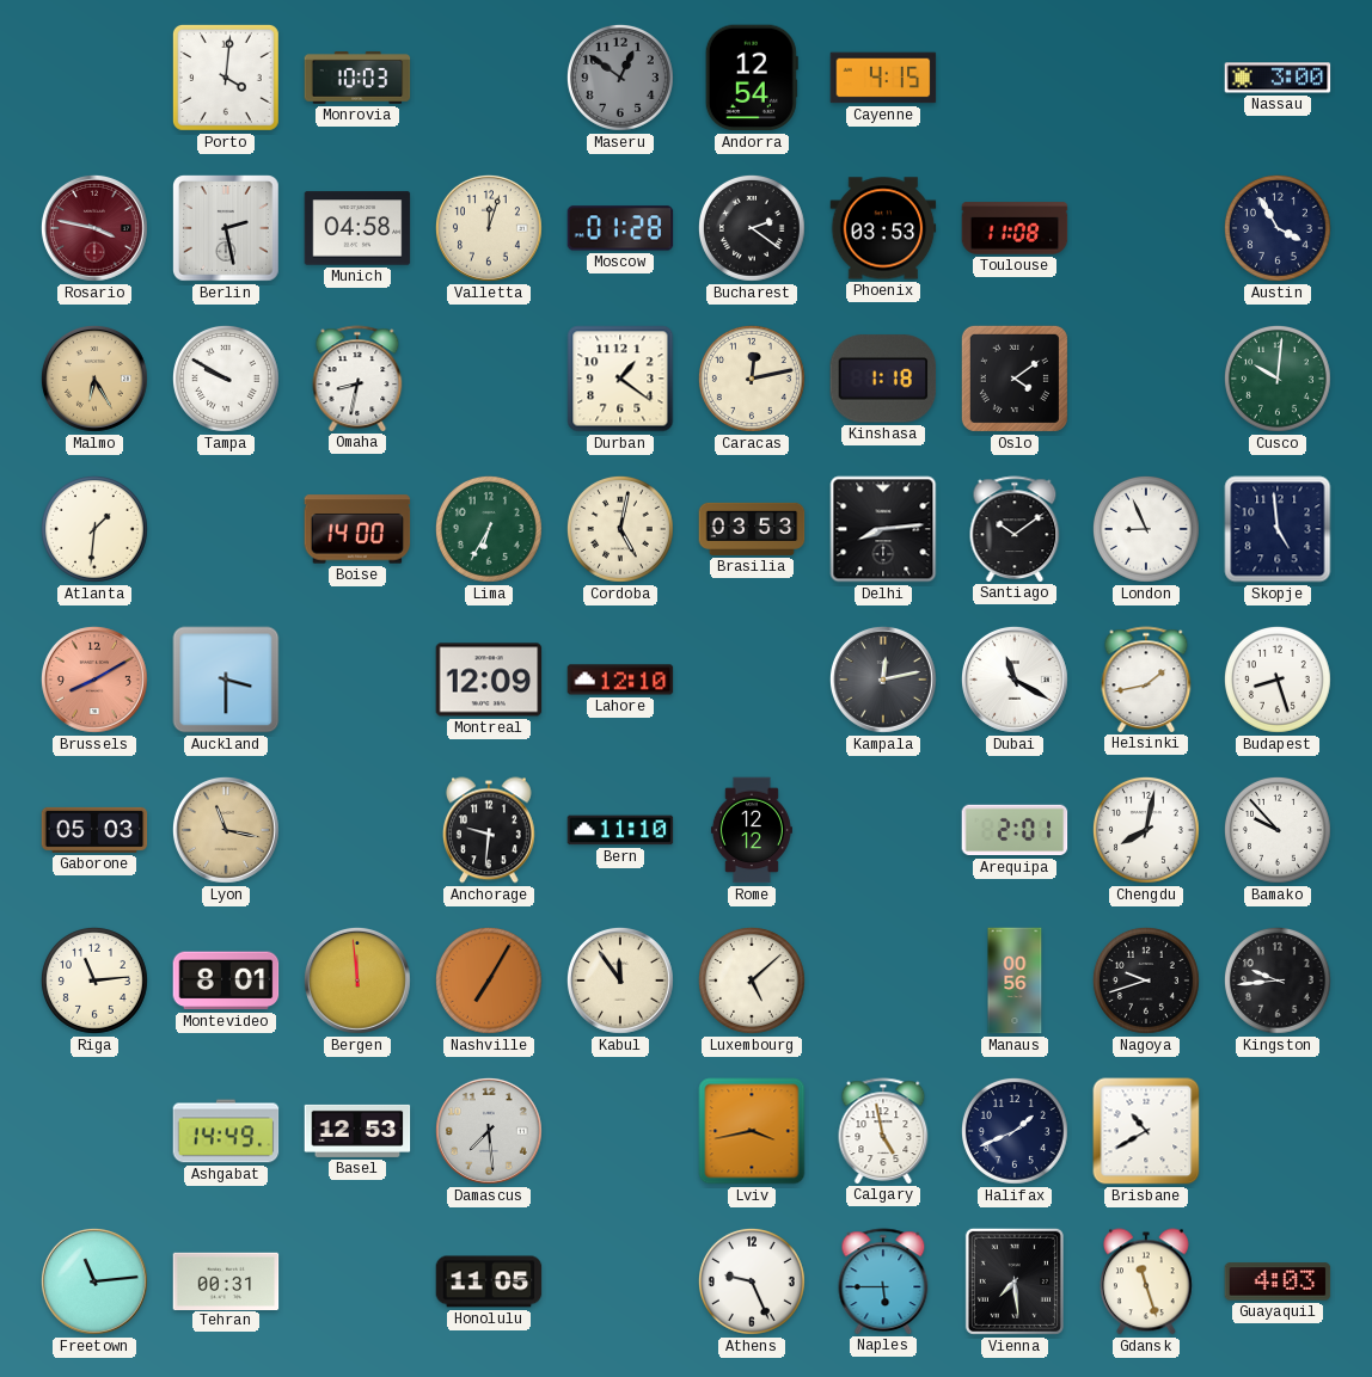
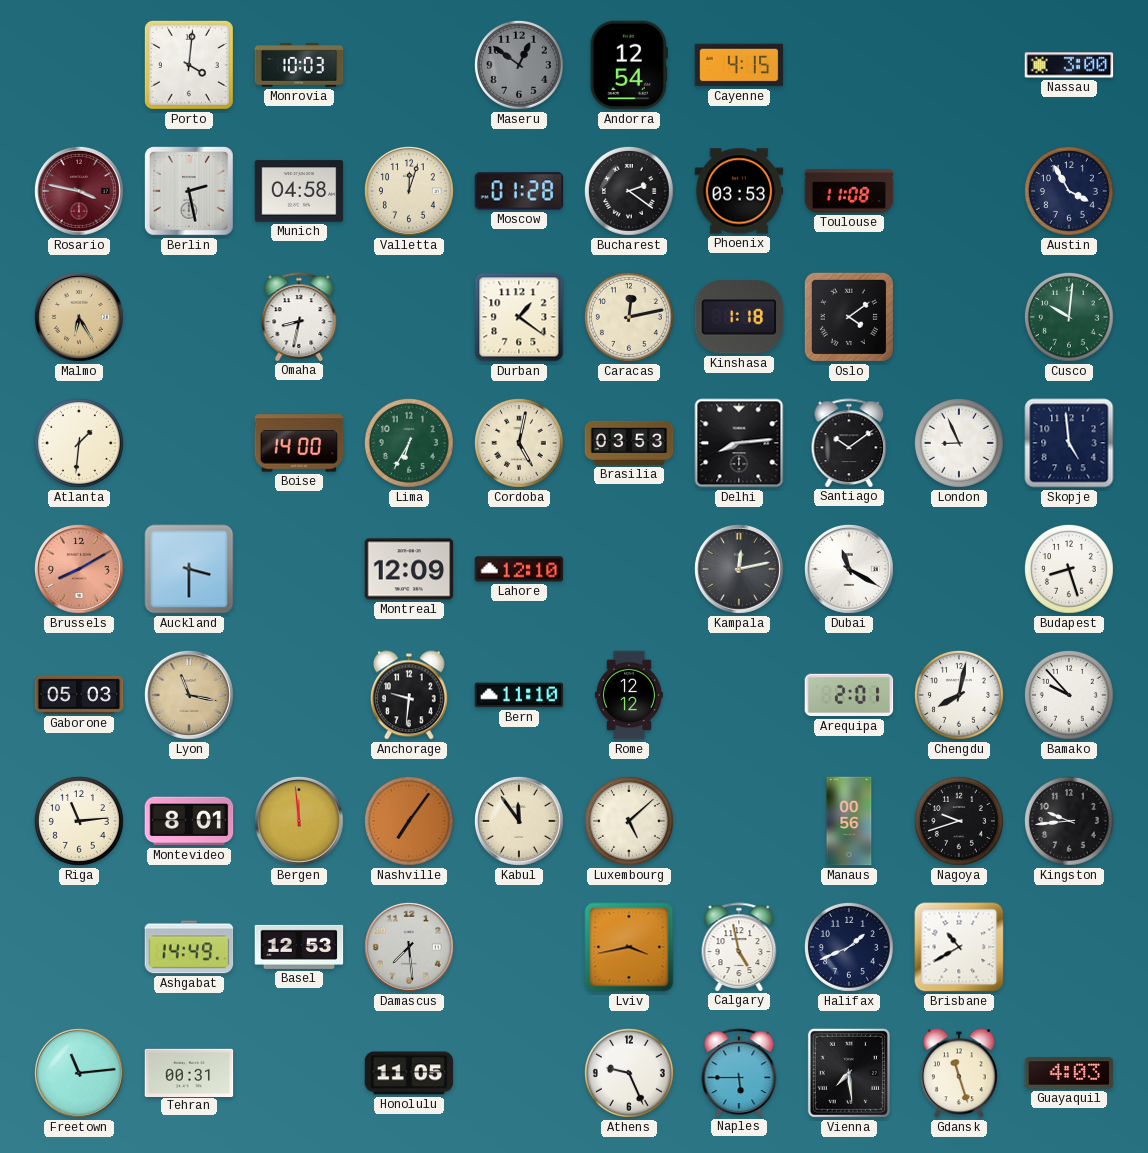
Tampa: 9:50 -> none
Helsinki: 1:43 -> none
Nashville: 7:05 -> 7:06
